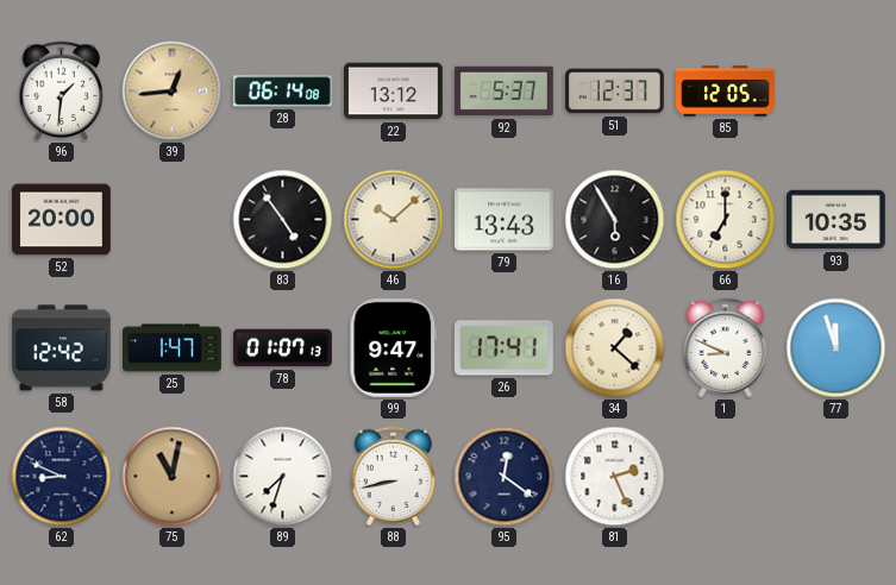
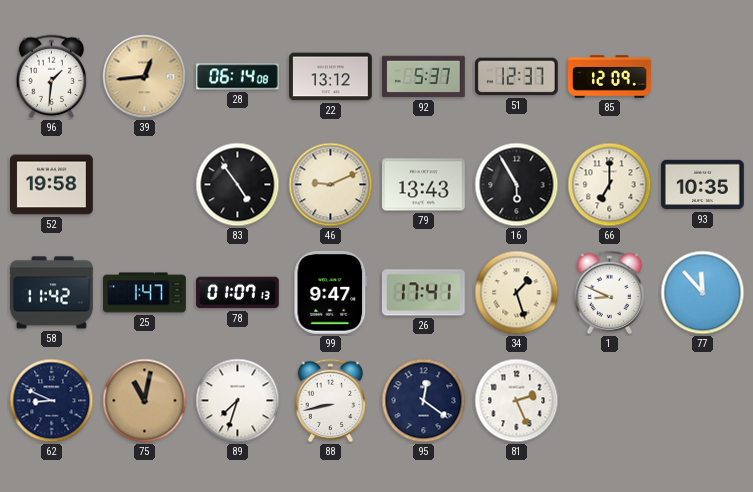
85: 12:05 -> 12:09
52: 20:00 -> 19:58
46: 10:08 -> 9:11
58: 12:42 -> 11:42
34: 1:22 -> 1:27
77: 11:57 -> 11:53
